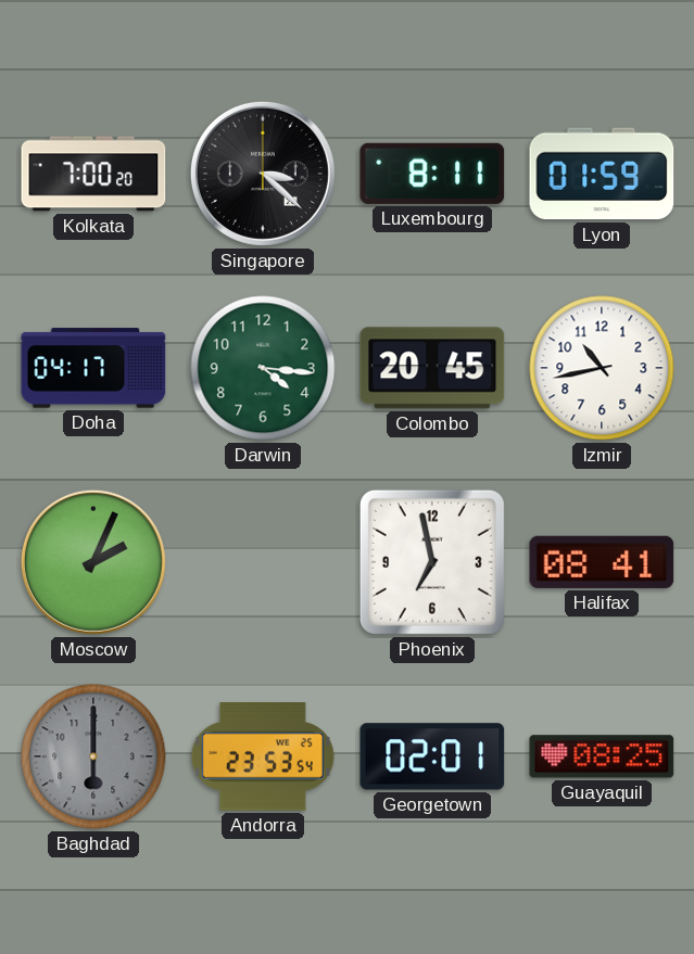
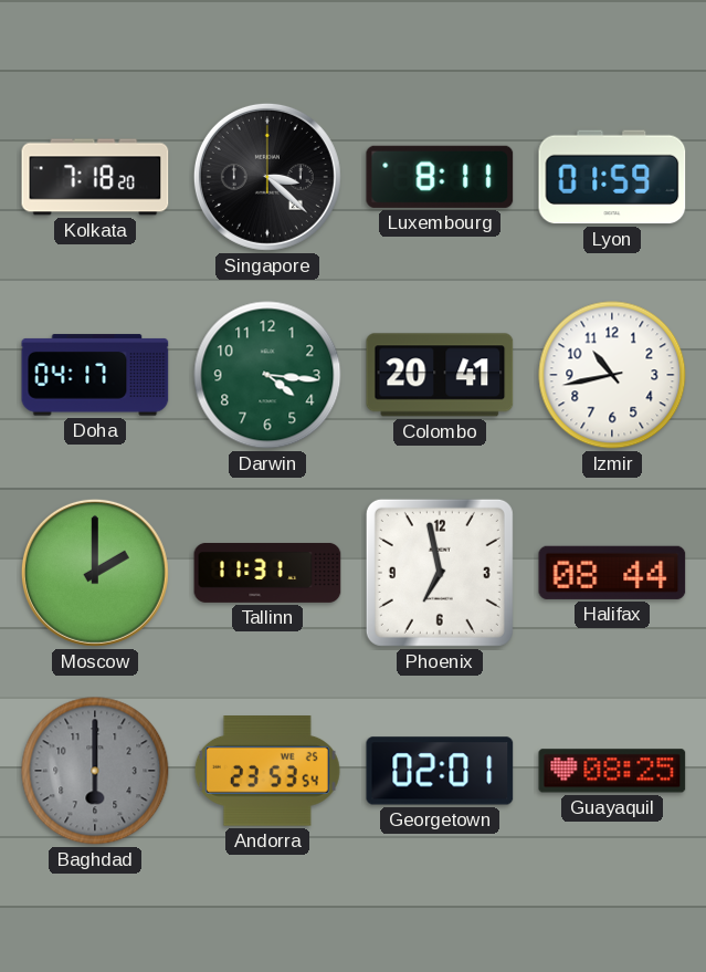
Kolkata: 7:00 -> 7:18
Colombo: 20:45 -> 20:41
Moscow: 2:04 -> 2:00
Tallinn: none -> 11:31
Halifax: 08:41 -> 08:44
